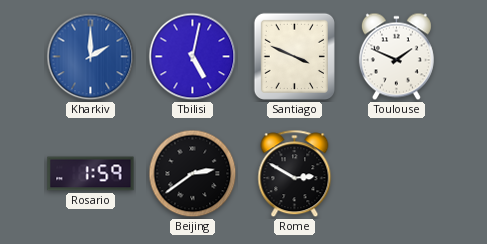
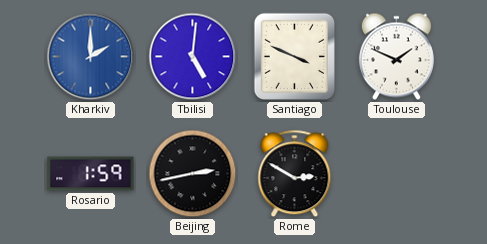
Tbilisi: 5:02 -> 5:01
Beijing: 2:39 -> 2:43
